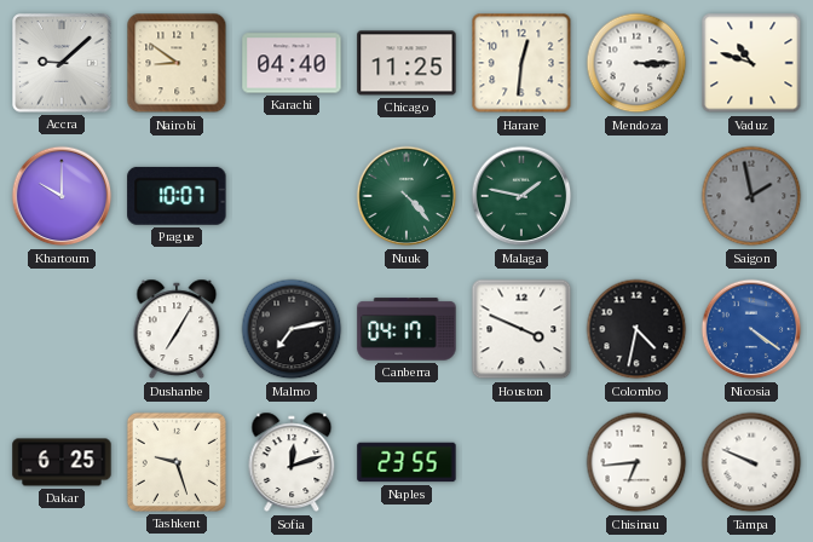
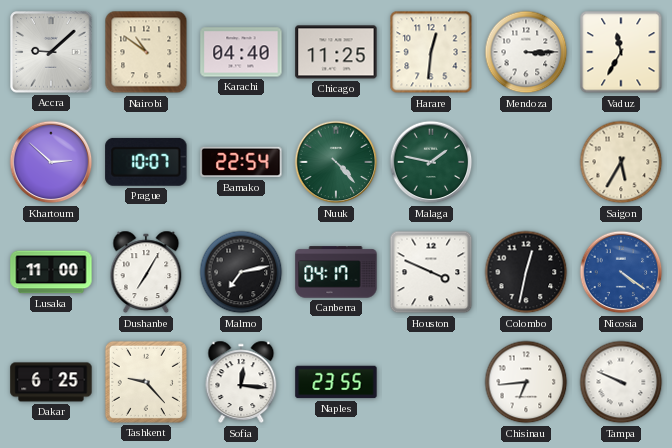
Nairobi: 8:51 -> 10:51
Vaduz: 10:48 -> 11:35
Khartoum: 10:00 -> 2:52
Bamako: none -> 22:54
Saigon: 1:58 -> 5:35
Saigon dial: grey -> cream
Lusaka: none -> 11:00
Colombo: 4:32 -> 12:32
Tashkent: 9:27 -> 9:23
Sofia: 12:12 -> 12:16
